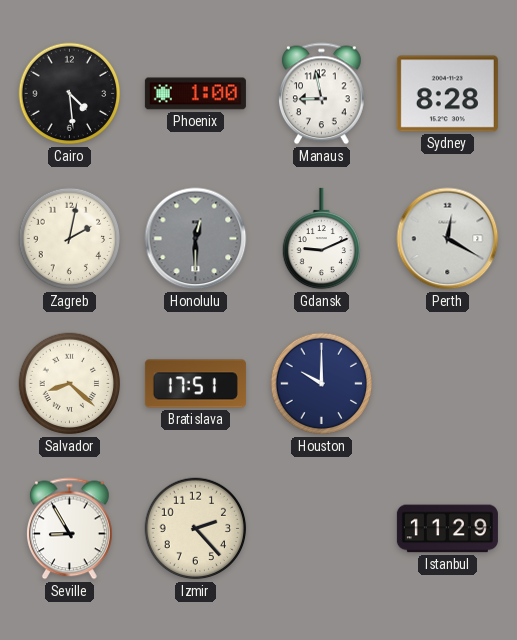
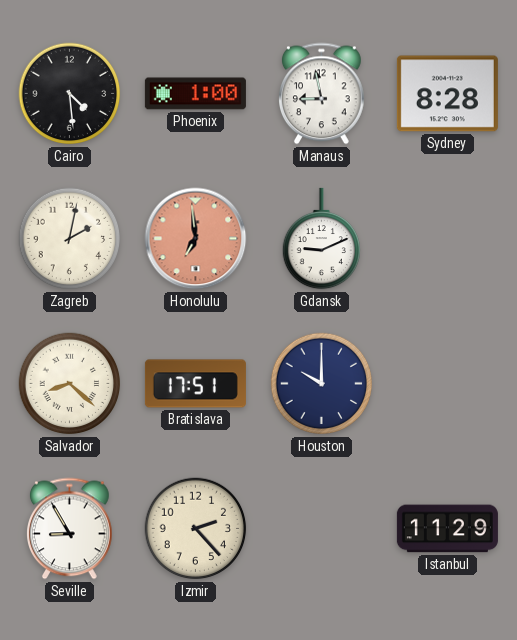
Honolulu: 12:30 -> 6:59
Honolulu dial: grey -> salmon
Perth: 12:20 -> none
